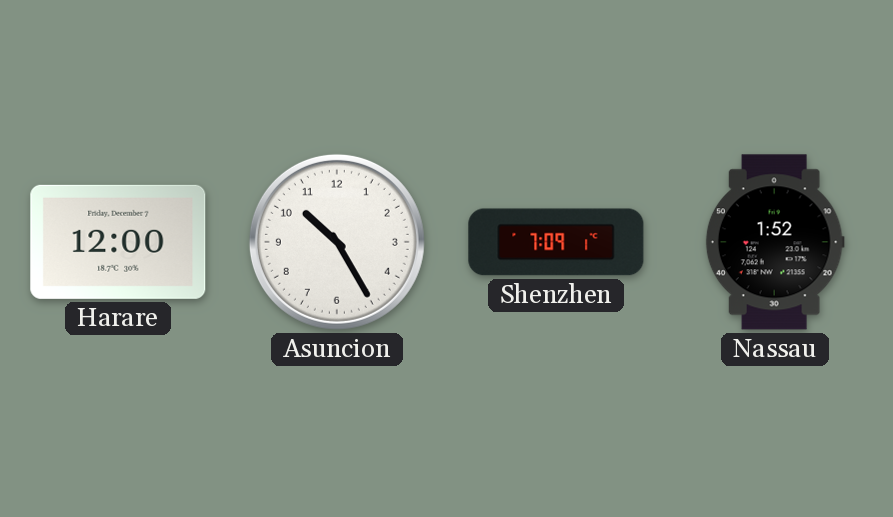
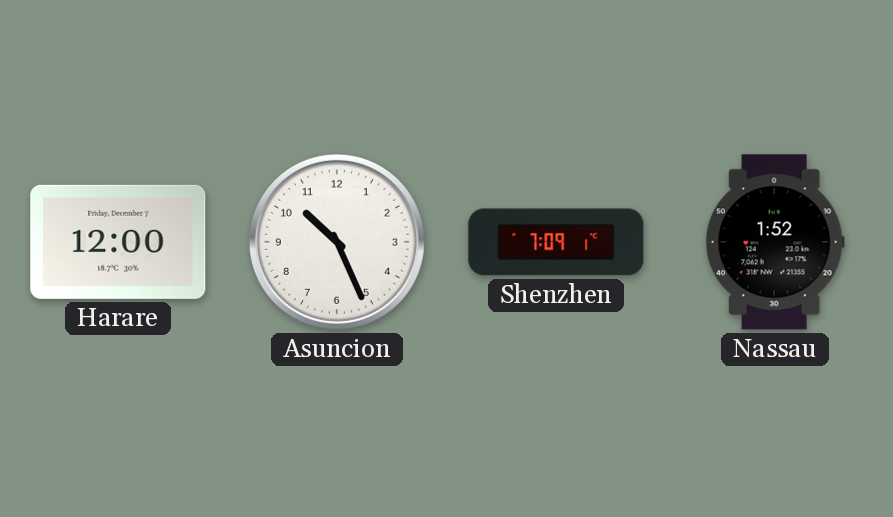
Asuncion: 10:25 -> 10:26
